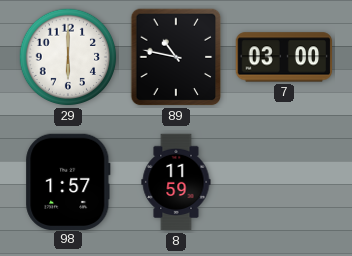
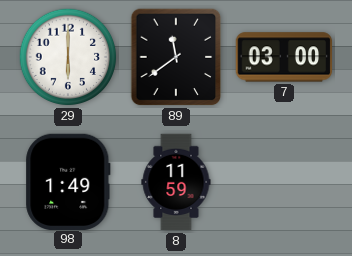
89: 10:47 -> 11:39
98: 1:57 -> 1:49
